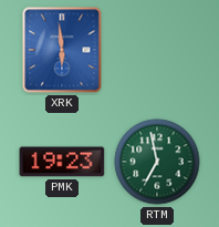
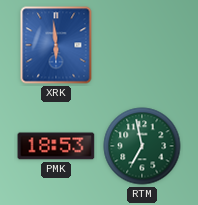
PMK: 19:23 -> 18:53
